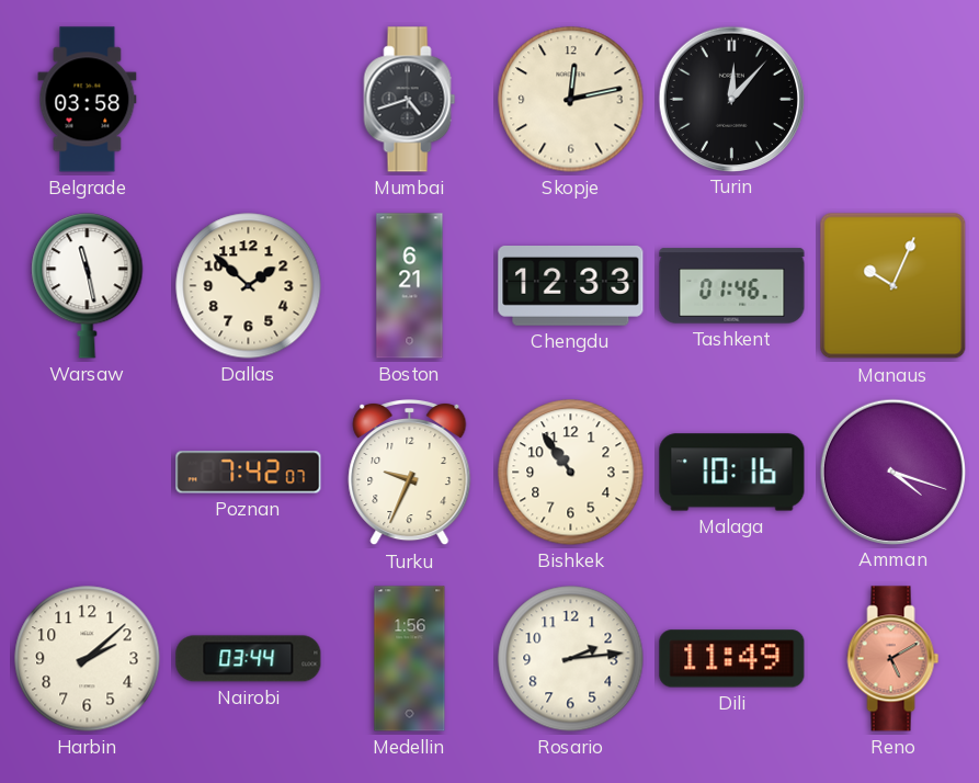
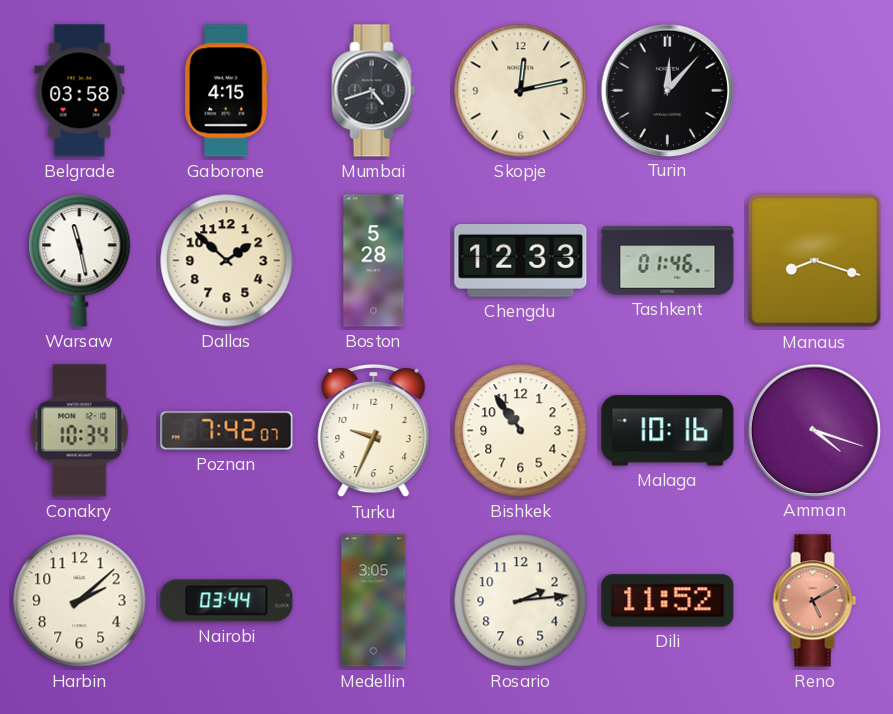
Gaborone: none -> 4:15
Boston: 6:21 -> 5:28
Manaus: 10:04 -> 8:18
Conakry: none -> 10:34
Medellin: 1:56 -> 3:05
Dili: 11:49 -> 11:52
